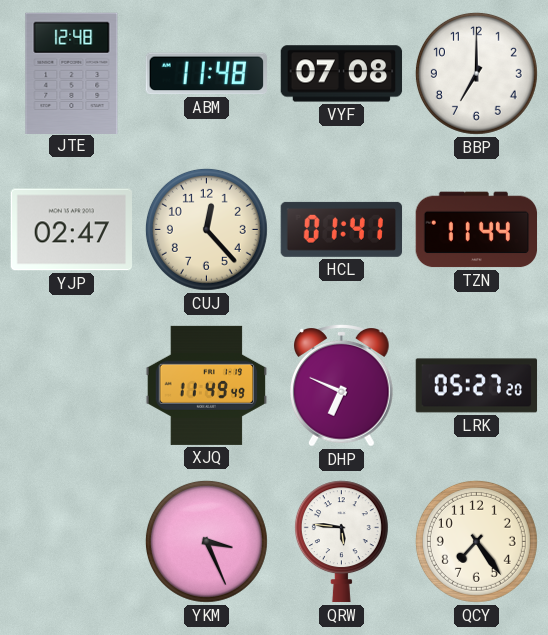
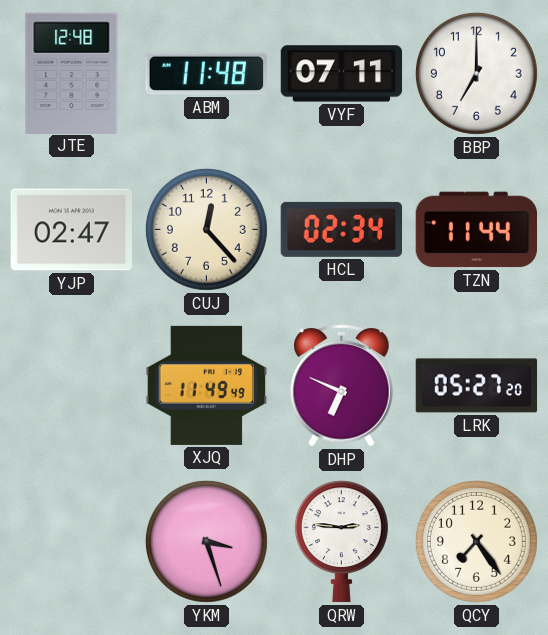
VYF: 07:08 -> 07:11
HCL: 01:41 -> 02:34
YKM: 3:26 -> 3:27
QRW: 5:46 -> 2:46
